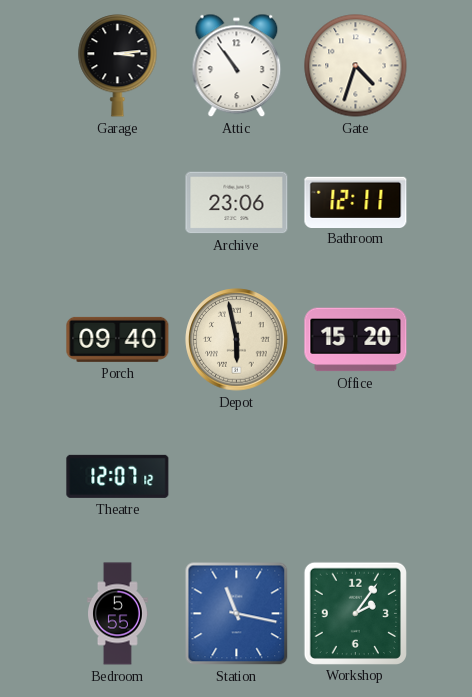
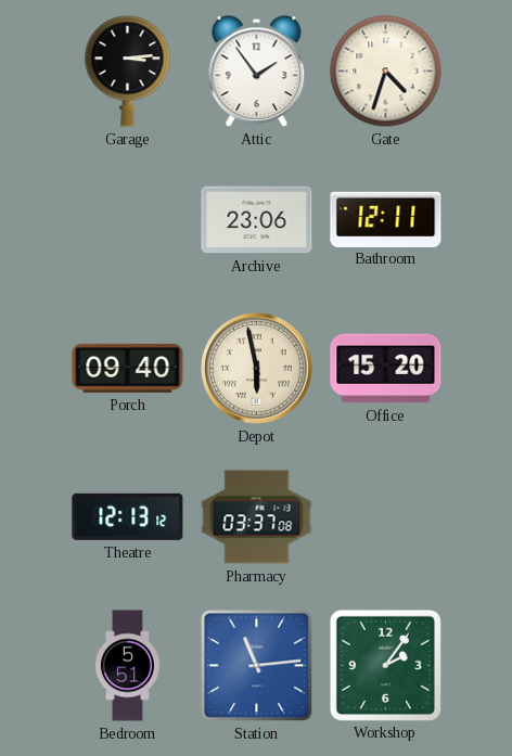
Attic: 10:54 -> 1:54
Theatre: 12:07 -> 12:13
Pharmacy: none -> 03:37
Bedroom: 5:55 -> 5:51
Station: 11:17 -> 11:14
